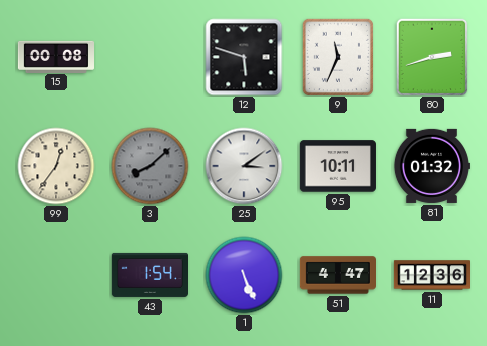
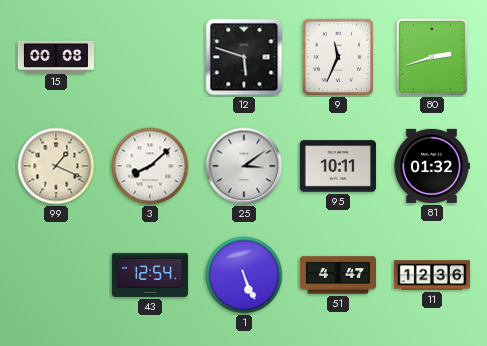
99: 12:36 -> 1:19
3 dial: grey -> white
43: 1:54 -> 12:54
